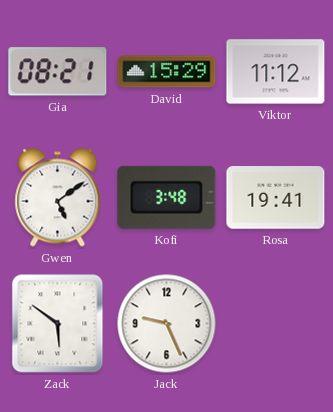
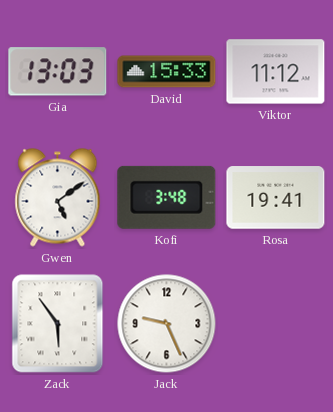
Gia: 08:21 -> 13:03
David: 15:29 -> 15:33
Zack: 5:51 -> 5:54
